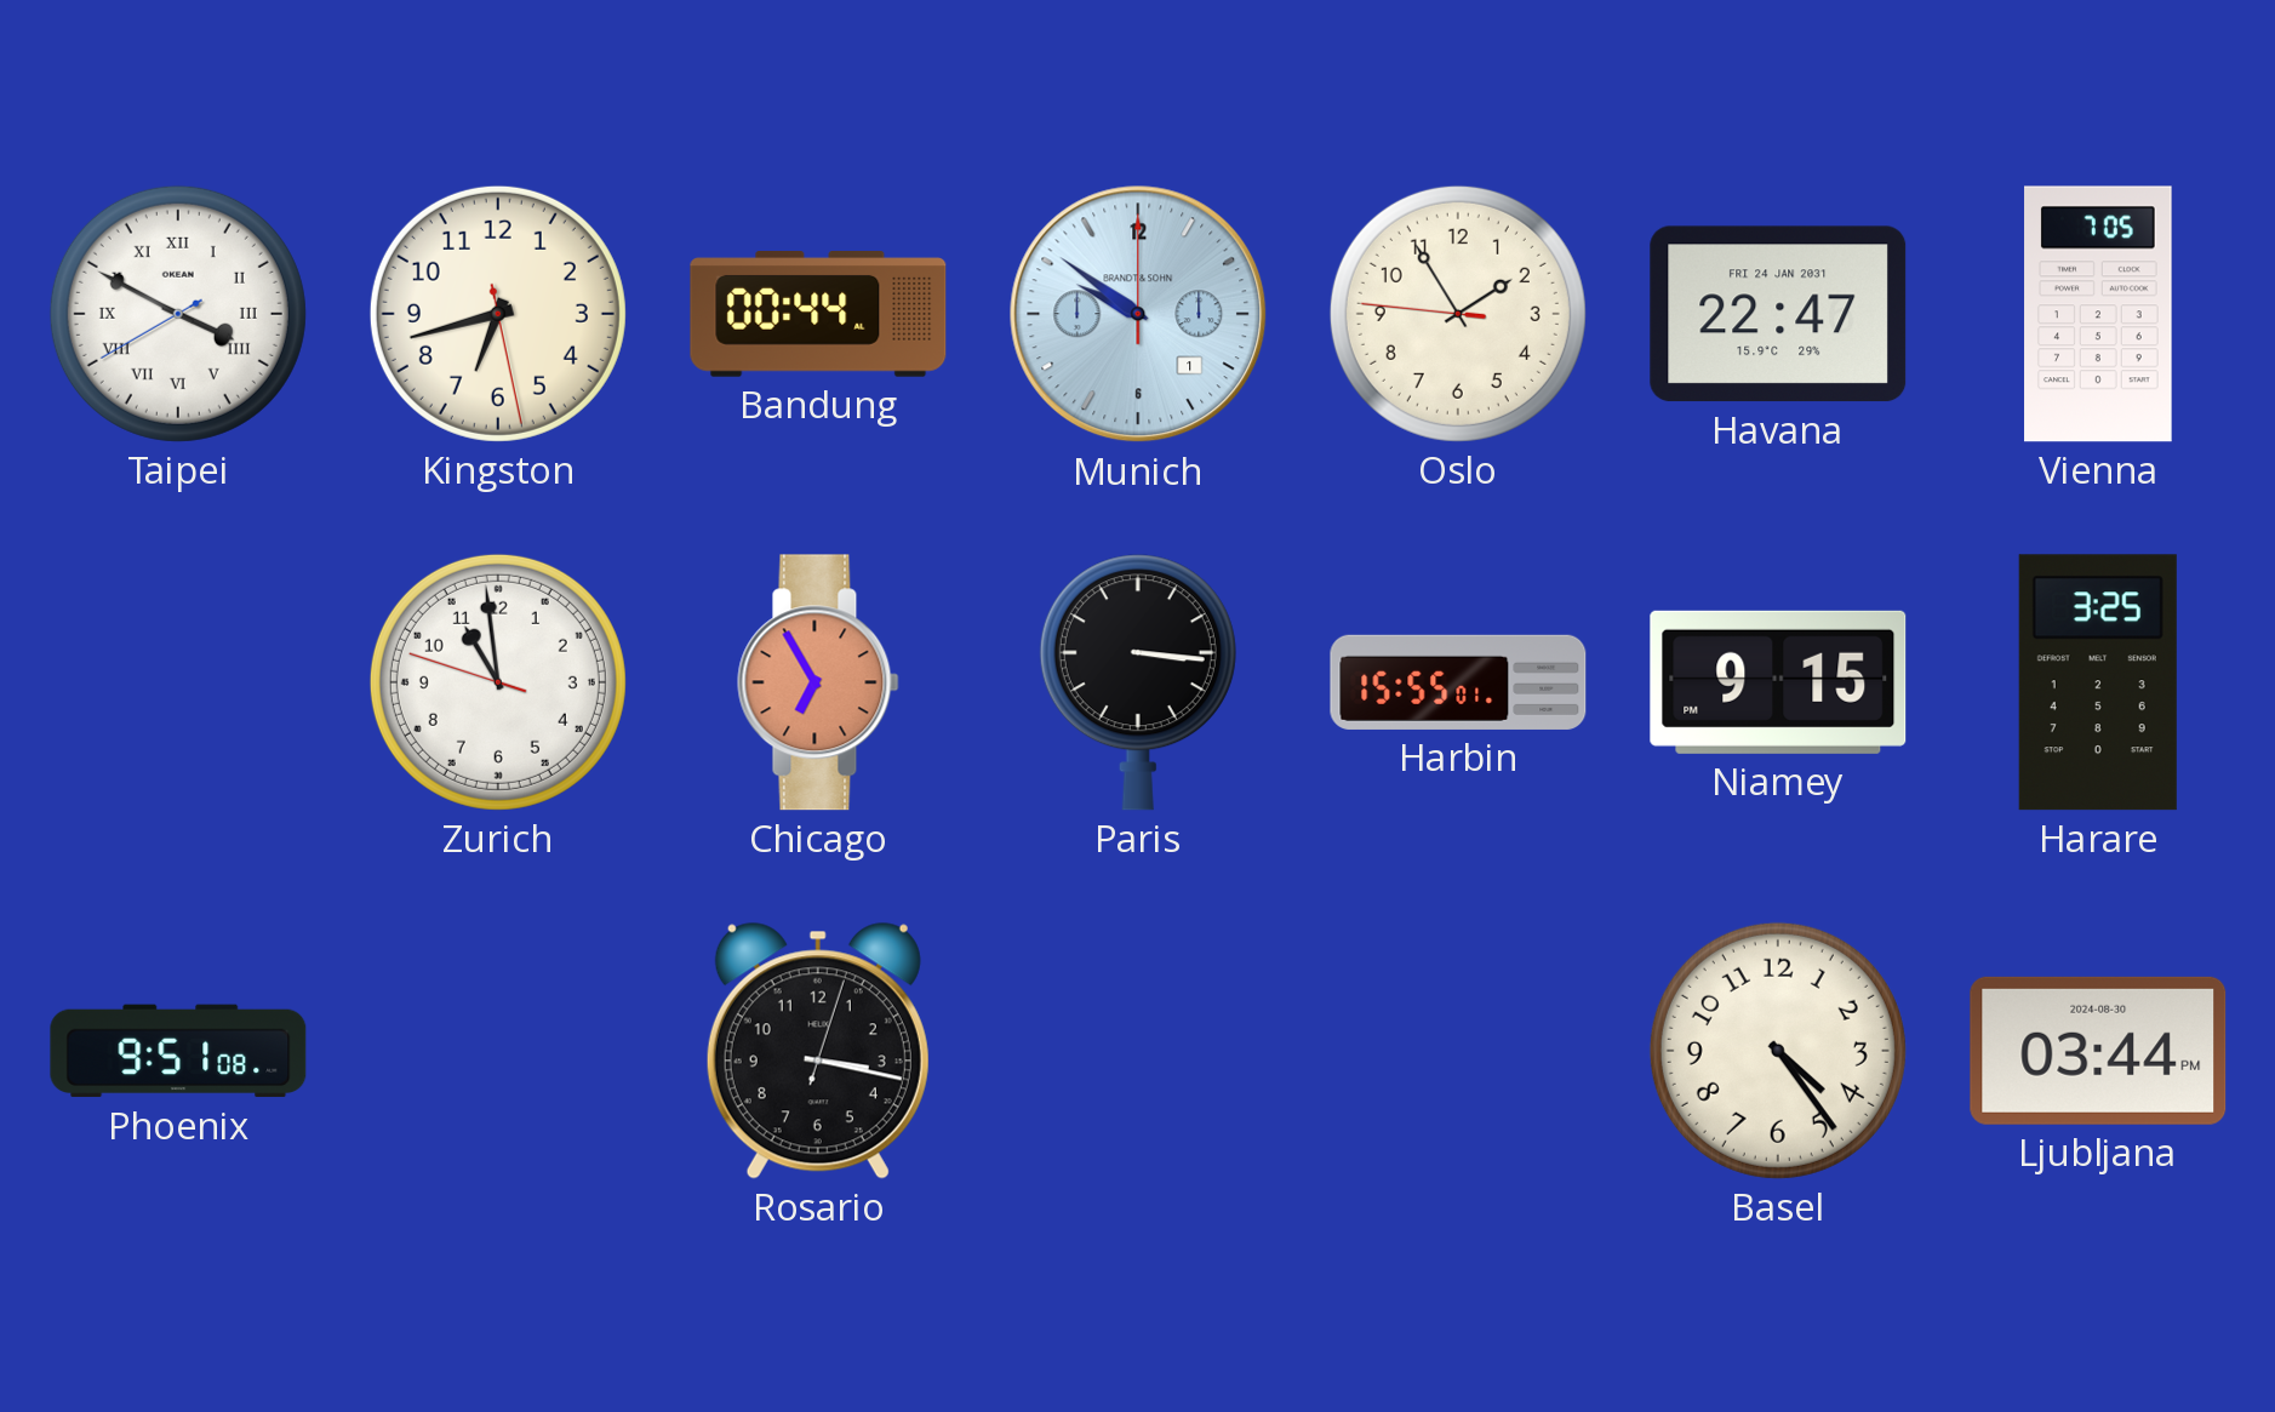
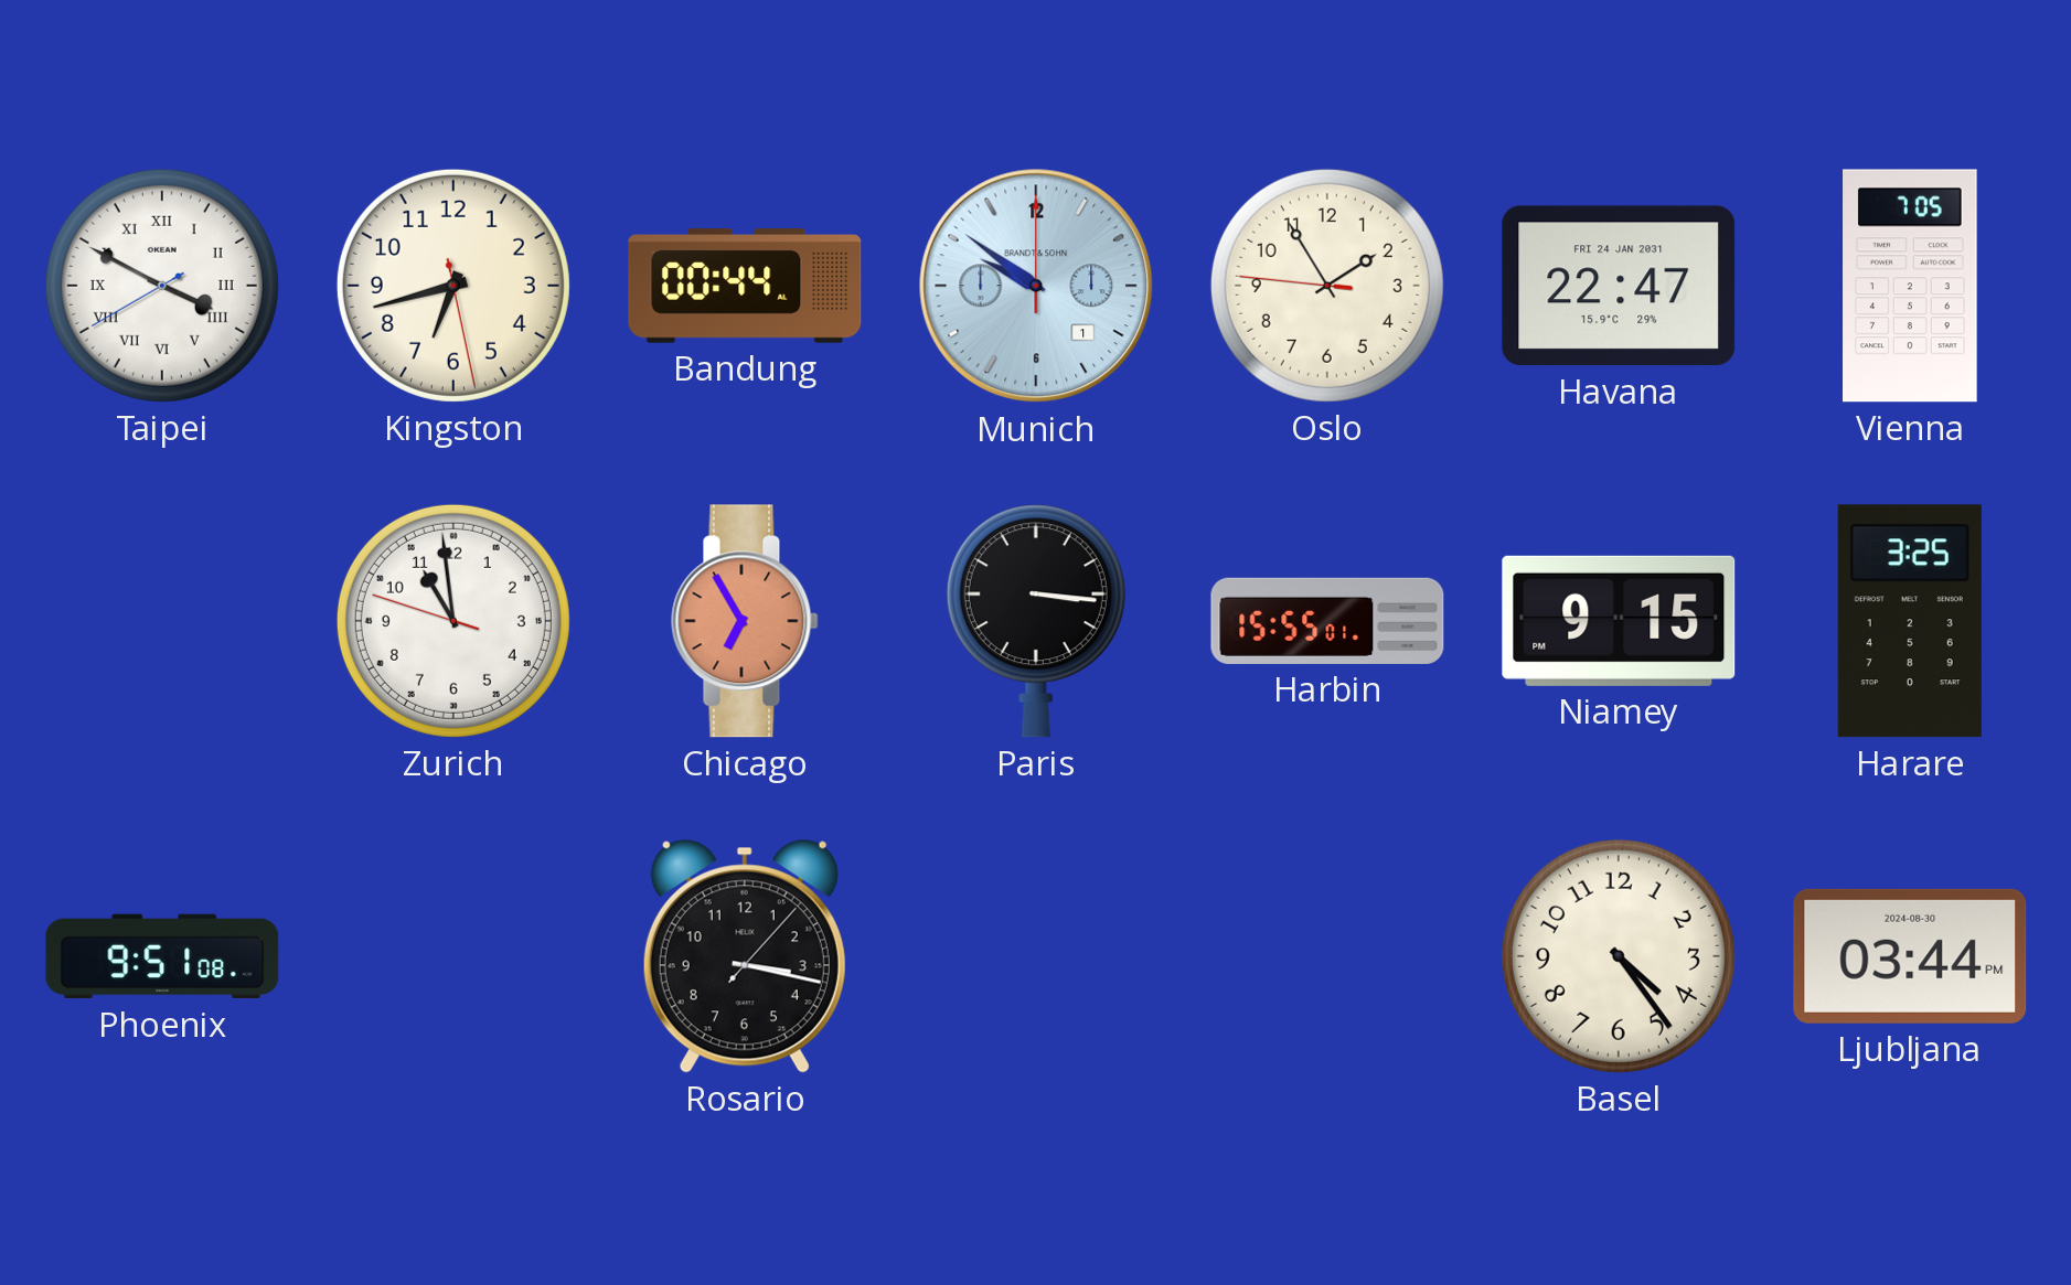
Rosario: 3:17:03 -> 3:17:07
